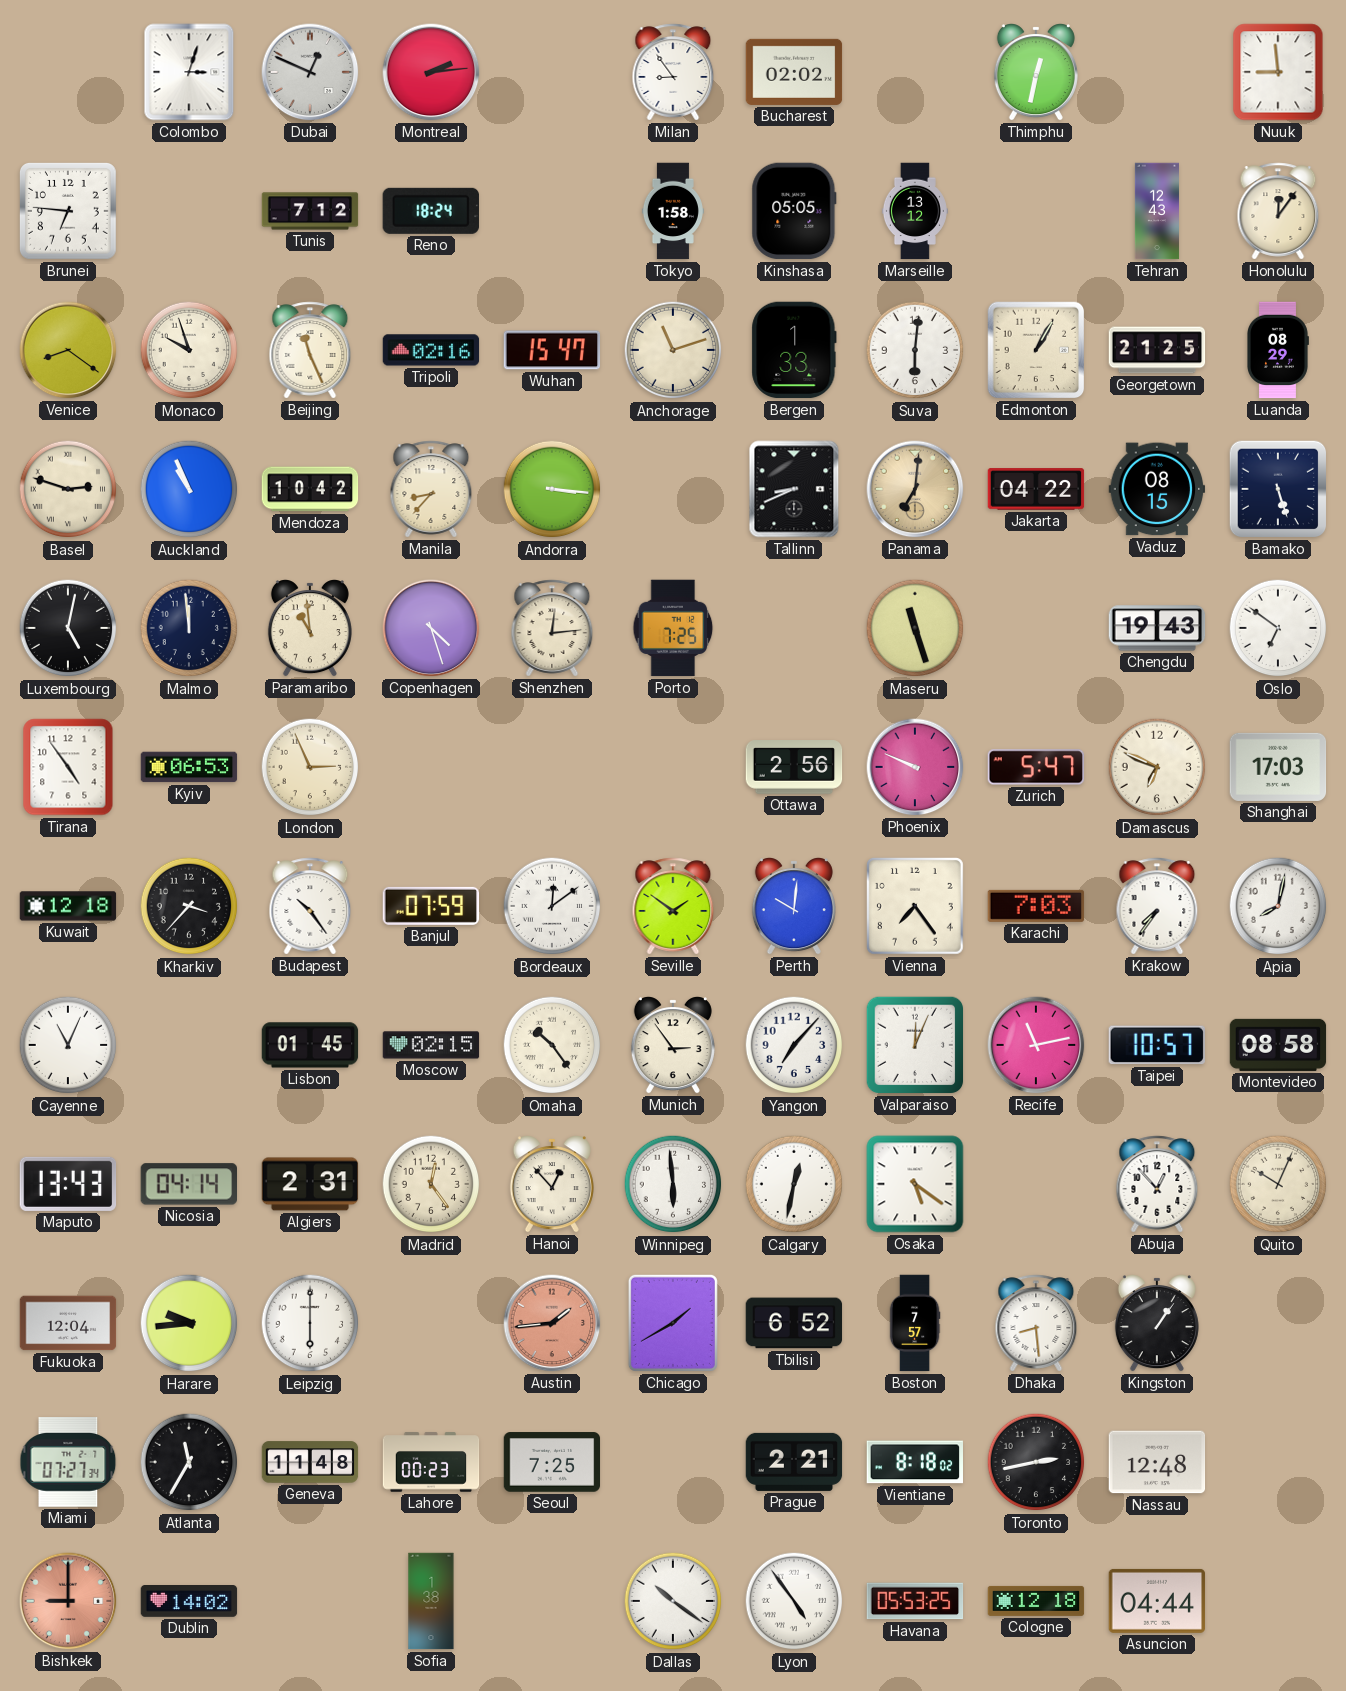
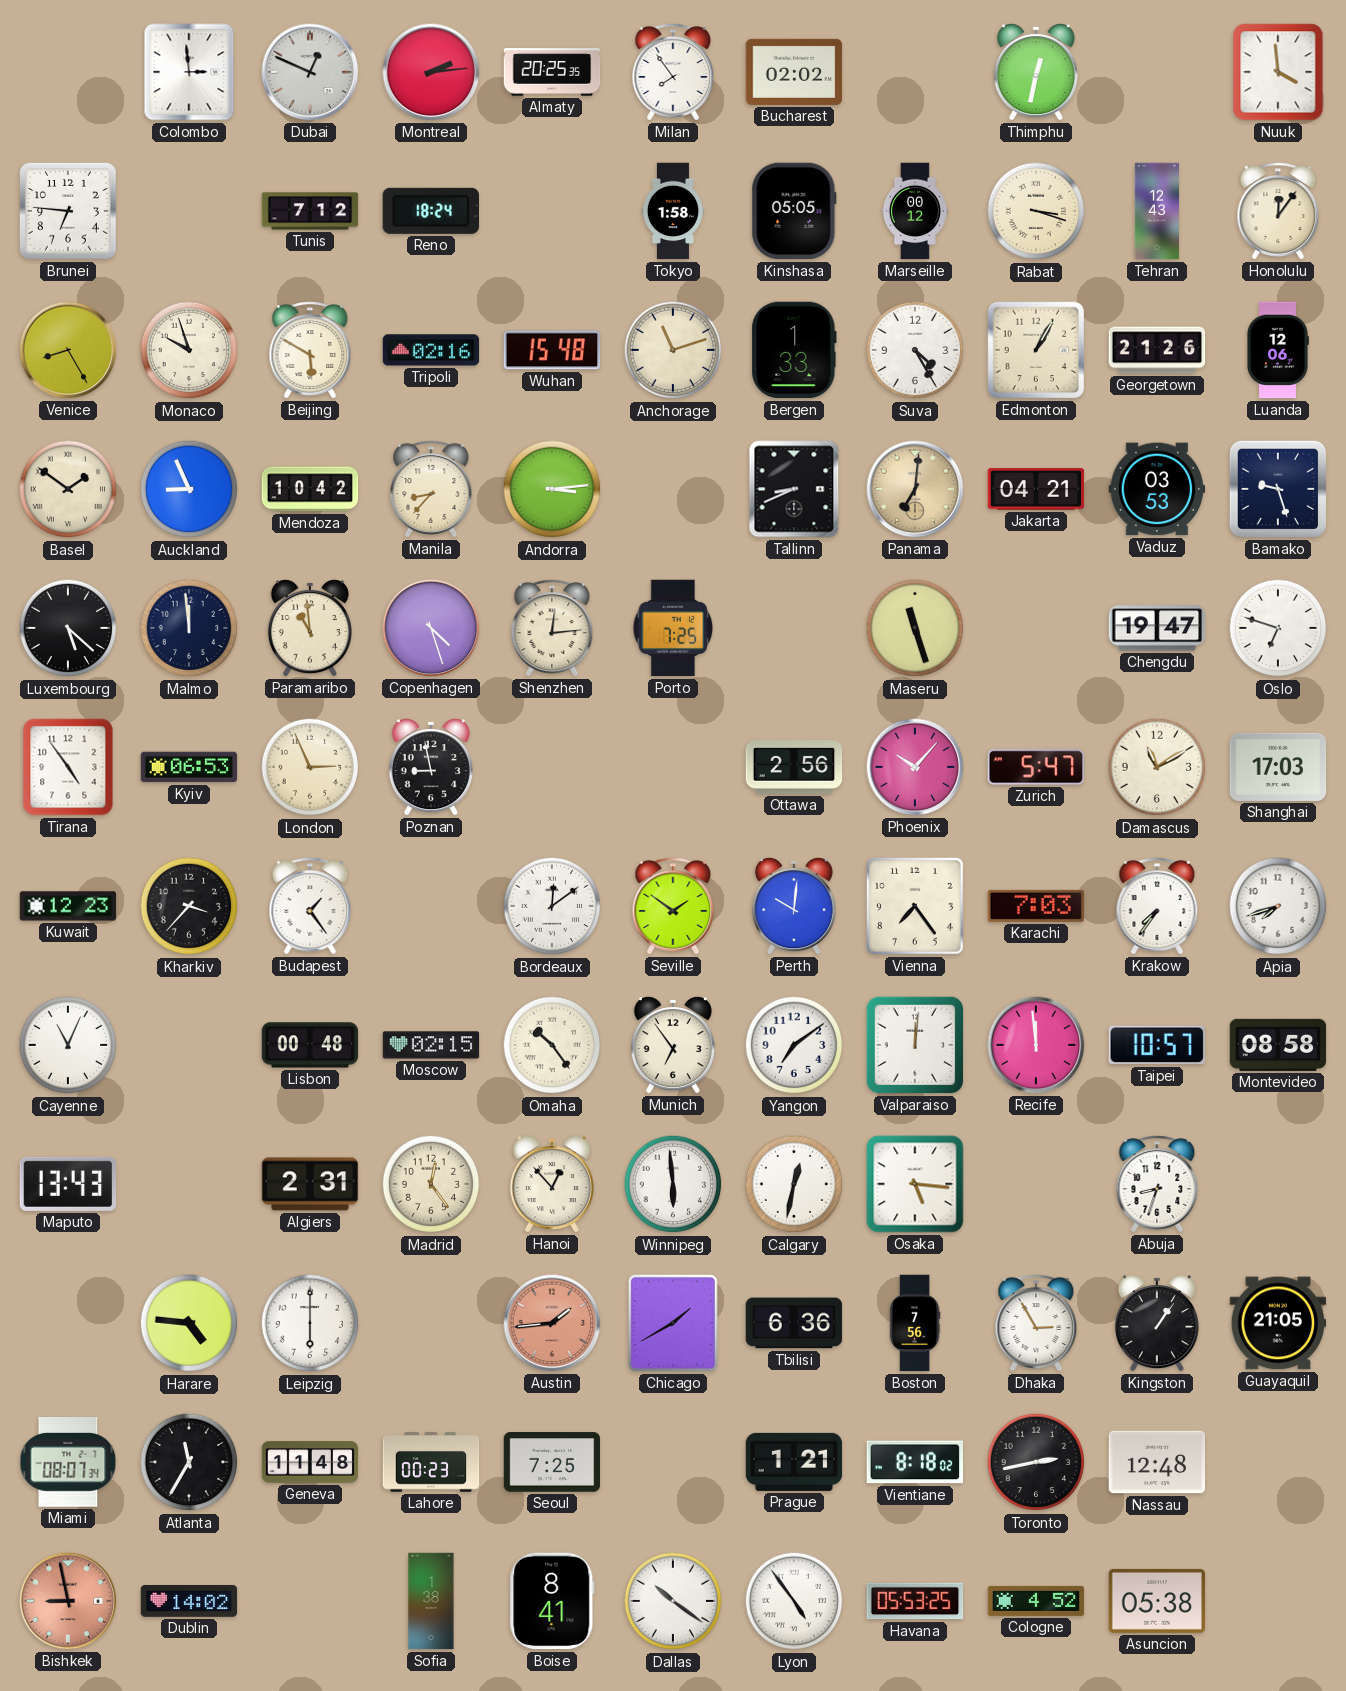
Colombo: 3:03 -> 2:59
Almaty: none -> 20:25
Milan: 8:54 -> 7:54
Nuuk: 8:59 -> 3:59
Marseille: 13:12 -> 00:12
Rabat: none -> 3:18
Venice: 8:21 -> 8:25
Beijing: 11:26 -> 5:50
Wuhan: 15:47 -> 15:48
Suva: 6:01 -> 4:25
Georgetown: 21:25 -> 21:26
Luanda: 08:29 -> 12:06
Basel: 2:48 -> 1:51
Auckland: 10:56 -> 8:56
Andorra: 3:16 -> 3:14
Jakarta: 04:22 -> 04:21
Vaduz: 08:15 -> 03:53
Bamako: 5:27 -> 9:27
Luxembourg: 5:02 -> 5:22
Chengdu: 19:43 -> 19:47
Oslo: 6:51 -> 6:48
Poznan: none -> 8:58
Phoenix: 9:49 -> 10:07
Damascus: 6:49 -> 11:10
Kuwait: 12:18 -> 12:23
Budapest: 10:24 -> 1:24
Banjul: 07:59 -> none
Apia: 8:02 -> 7:42
Lisbon: 01:45 -> 00:48
Munich: 2:54 -> 6:54
Yangon: 7:07 -> 7:09
Valparaiso: 12:04 -> 12:01
Recife: 11:13 -> 11:59
Nicosia: 04:14 -> none
Osaka: 5:21 -> 5:16
Abuja: 12:53 -> 8:33
Quito: 10:04 -> none
Fukuoka: 12:04 -> none
Harare: 9:44 -> 4:46
Tbilisi: 6:52 -> 6:36
Boston: 7:57 -> 7:56
Dhaka: 8:29 -> 2:55
Guayaquil: none -> 21:05
Miami: 07:27 -> 08:07
Prague: 2:21 -> 1:21
Bishkek: 9:00 -> 8:58
Boise: none -> 8:41
Cologne: 12:18 -> 4:52
Asuncion: 04:44 -> 05:38
